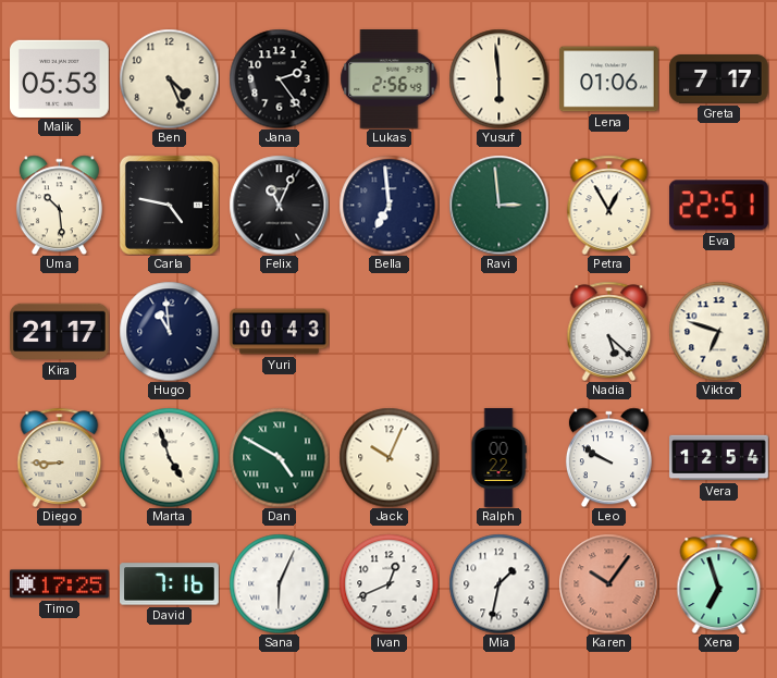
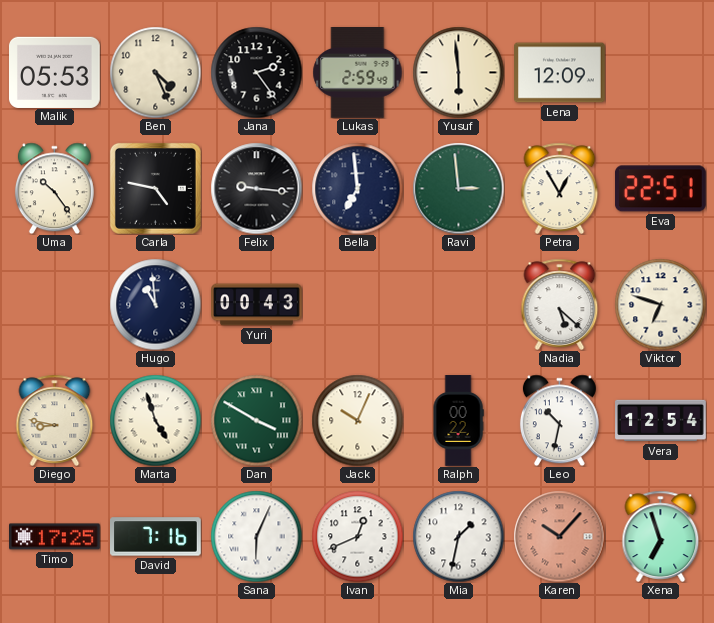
Lukas: 2:56 -> 2:59
Lena: 01:06 -> 12:09
Greta: 7:17 -> none
Uma: 10:29 -> 10:24
Felix: 11:04 -> 9:16
Kira: 21:17 -> none
Diego: 8:45 -> 8:47
Dan: 4:50 -> 3:50
Leo: 9:50 -> 10:32
Karen: 10:06 -> 10:07
